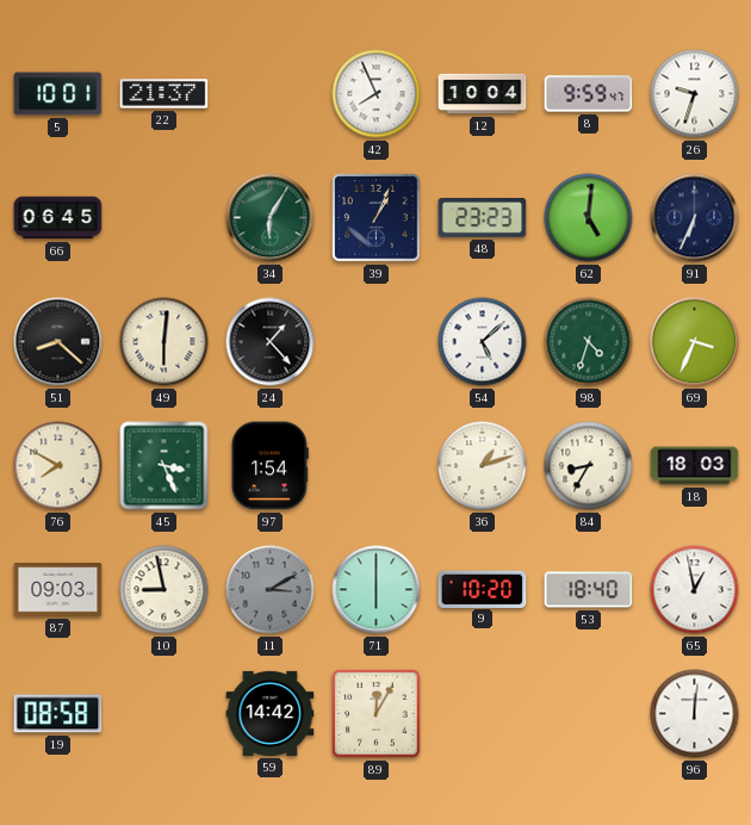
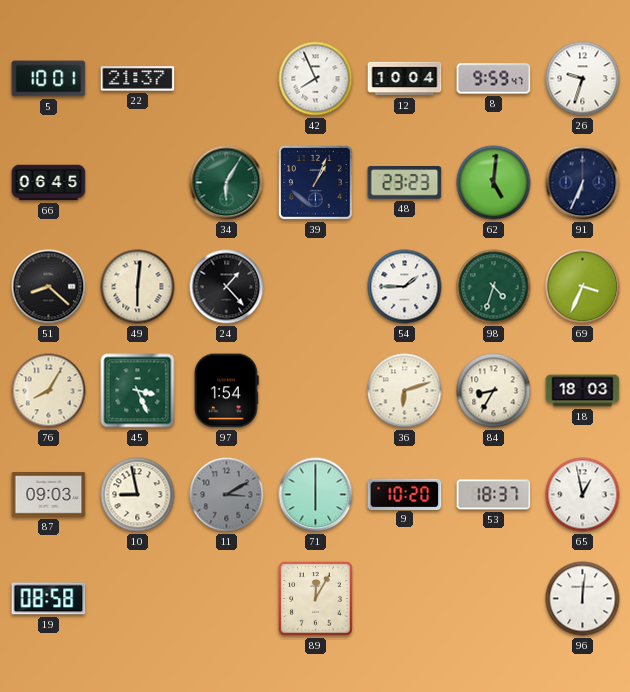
54: 5:08 -> 1:45
76: 7:50 -> 8:05
36: 1:12 -> 6:12
53: 18:40 -> 18:37
59: 14:42 -> none
